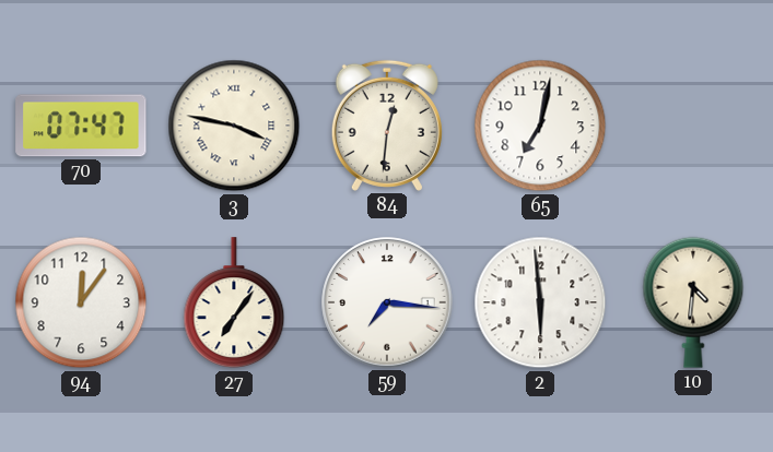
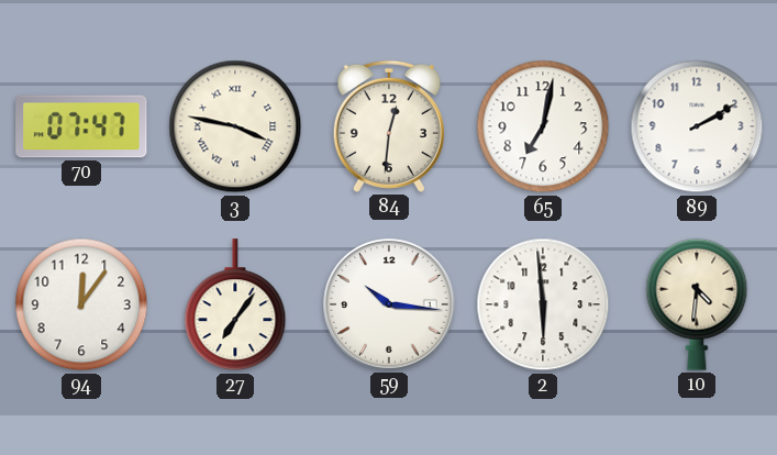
89: none -> 2:10
59: 7:16 -> 10:16
